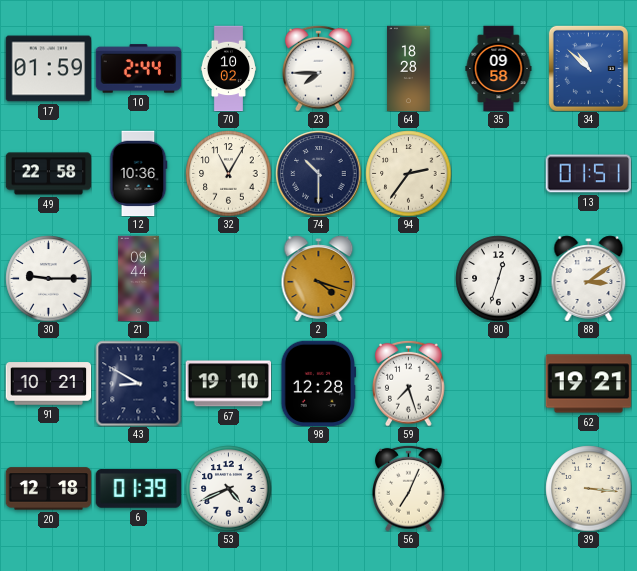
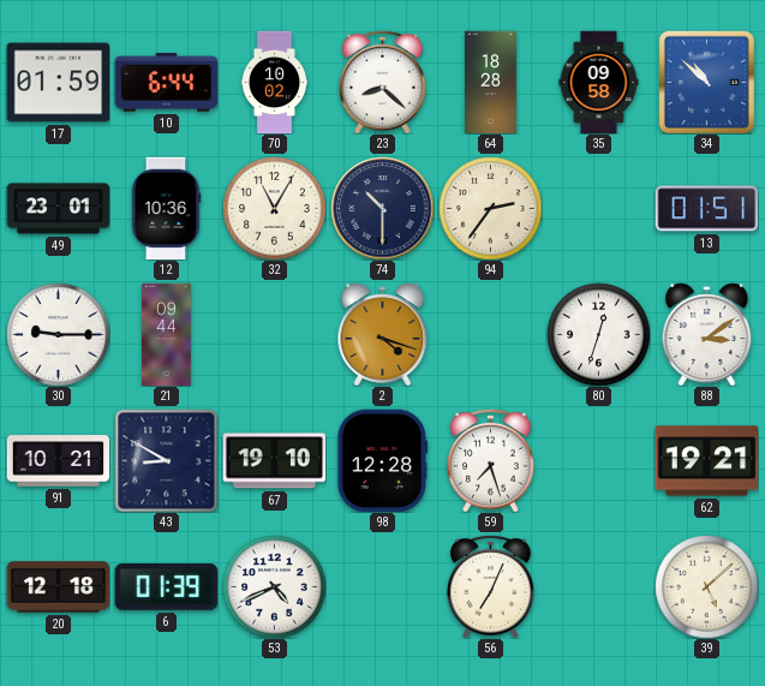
10: 2:44 -> 6:44
23: 7:45 -> 8:22
49: 22:58 -> 23:01
39: 3:16 -> 5:08
